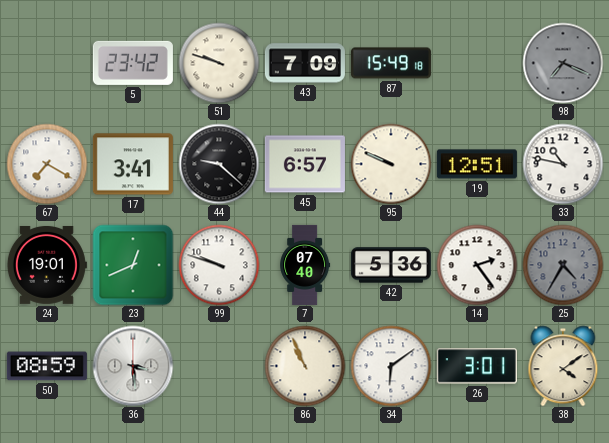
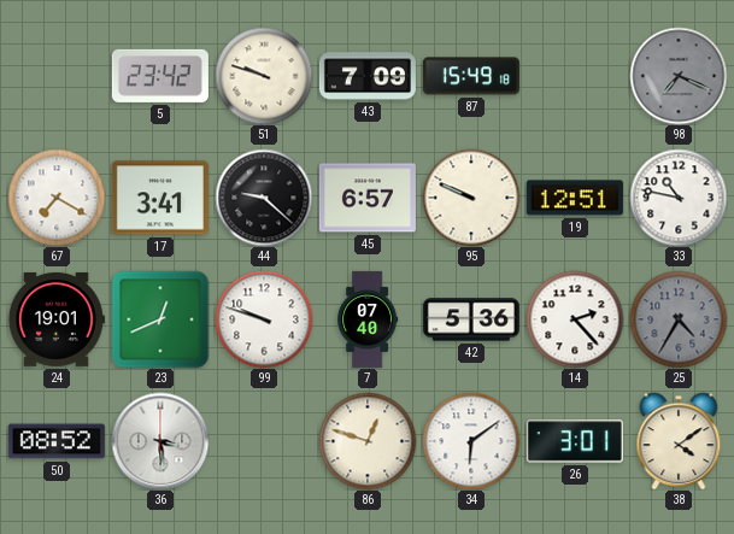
14: 2:24 -> 2:23
50: 08:59 -> 08:52
86: 10:56 -> 12:48
